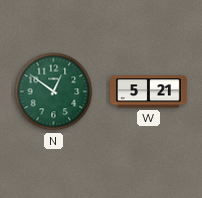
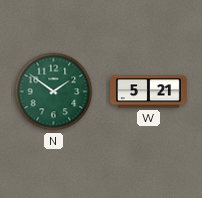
N: 12:51 -> 1:51
